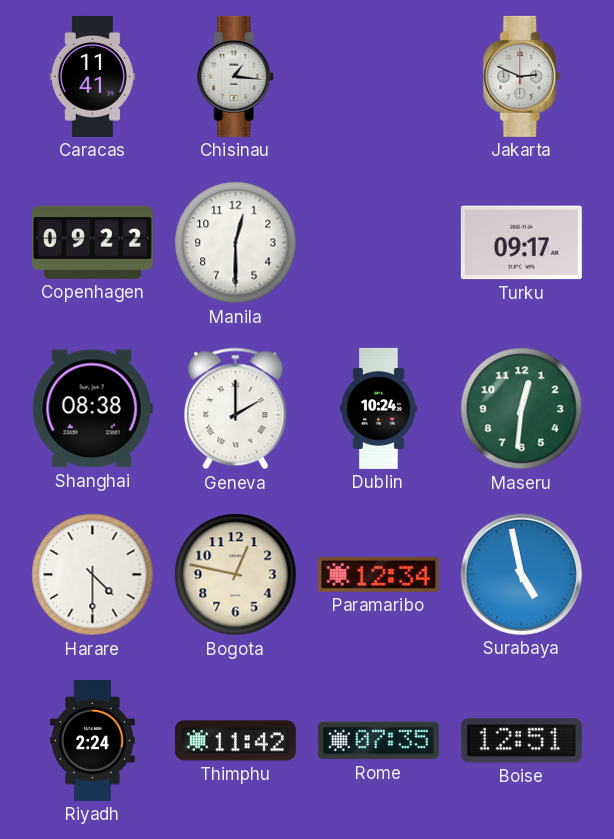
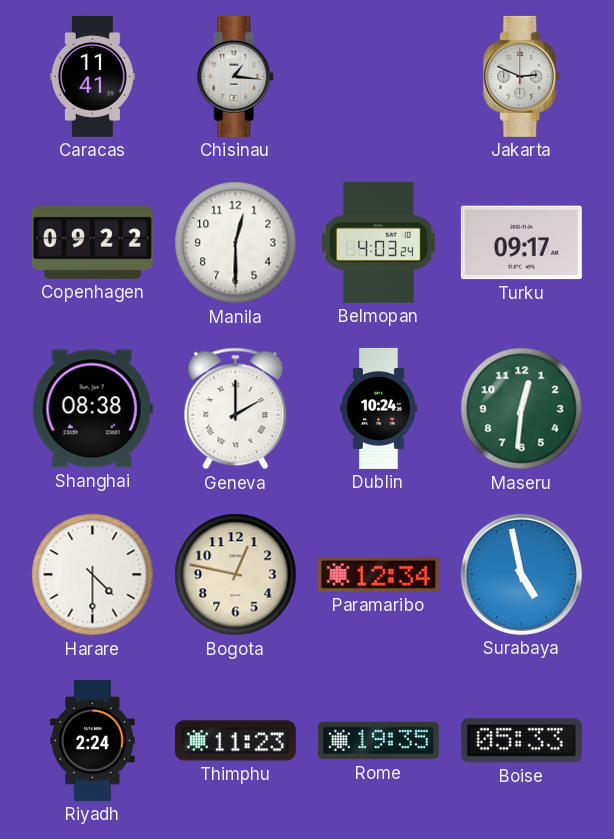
Belmopan: none -> 4:03
Thimphu: 11:42 -> 11:23
Rome: 07:35 -> 19:35
Boise: 12:51 -> 05:33
